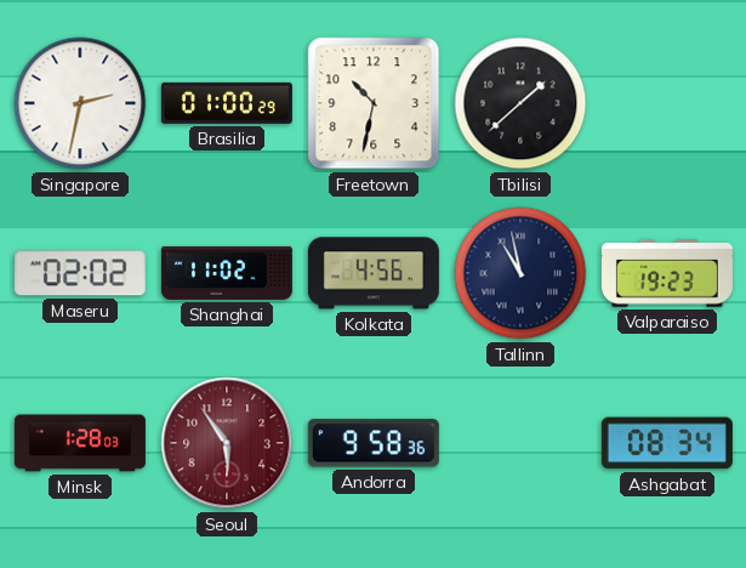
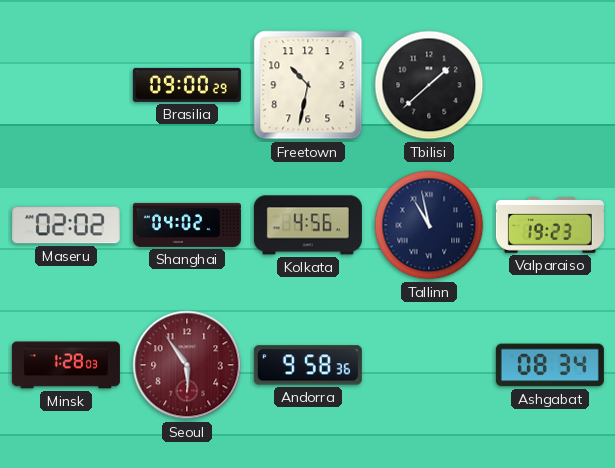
Singapore: 2:32 -> none
Brasilia: 01:00 -> 09:00
Shanghai: 11:02 -> 04:02
